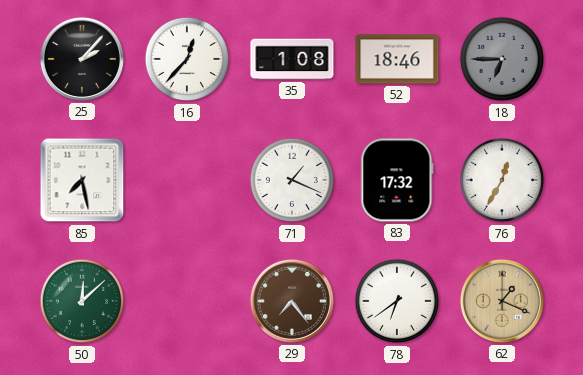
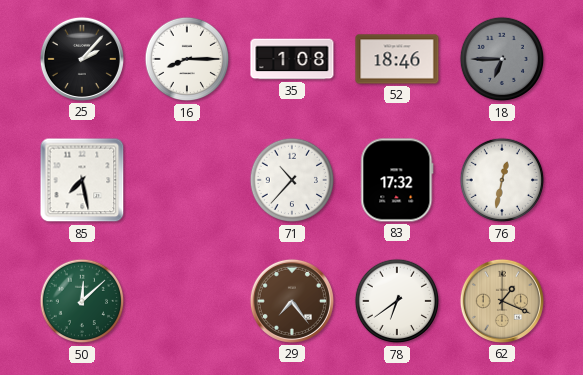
16: 12:37 -> 8:15
71: 1:19 -> 10:37
76: 12:35 -> 12:32
